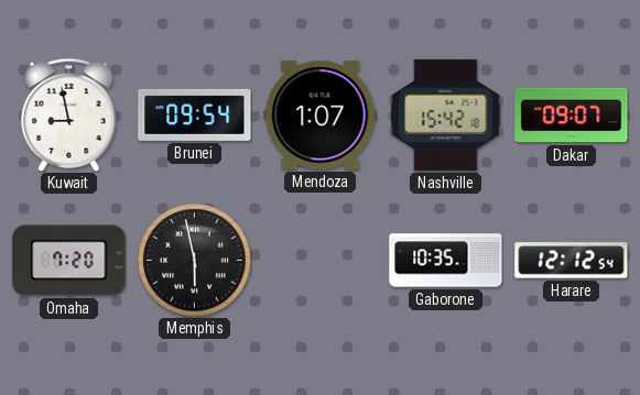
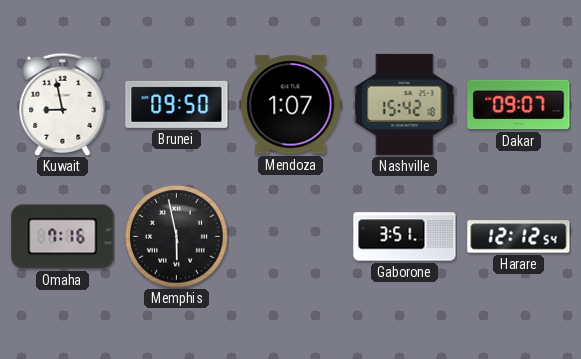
Brunei: 09:54 -> 09:50
Omaha: 7:20 -> 7:16
Gaborone: 10:35 -> 3:51
